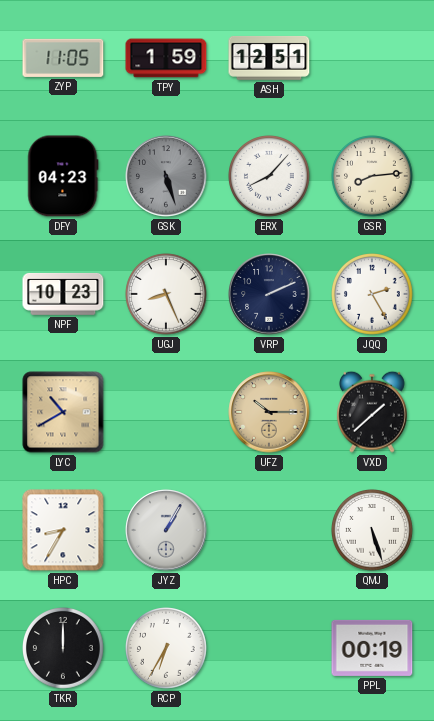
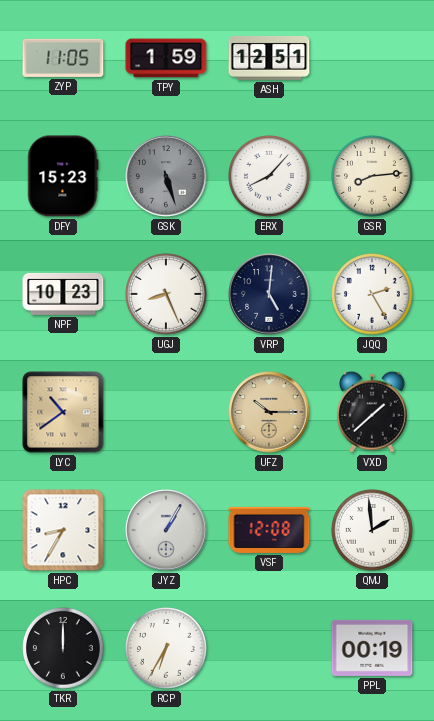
DFY: 04:23 -> 15:23
VRP: 2:11 -> 5:01
LYC: 10:40 -> 10:39
VSF: none -> 12:08
QMJ: 5:27 -> 1:59
